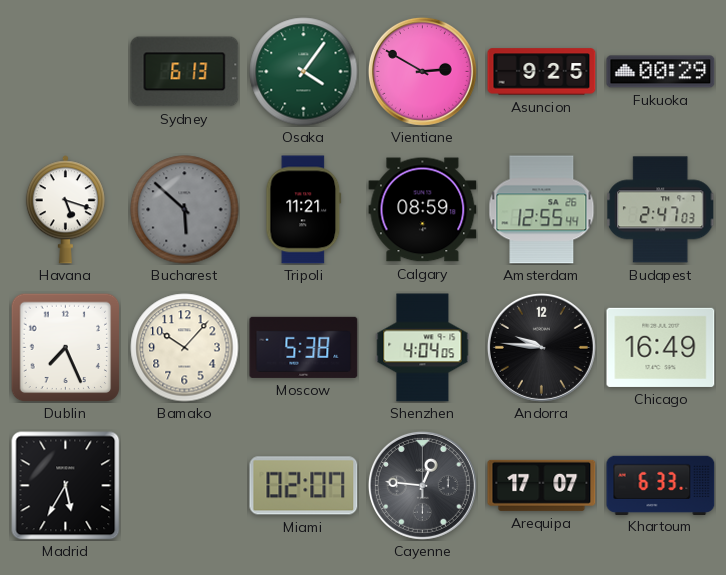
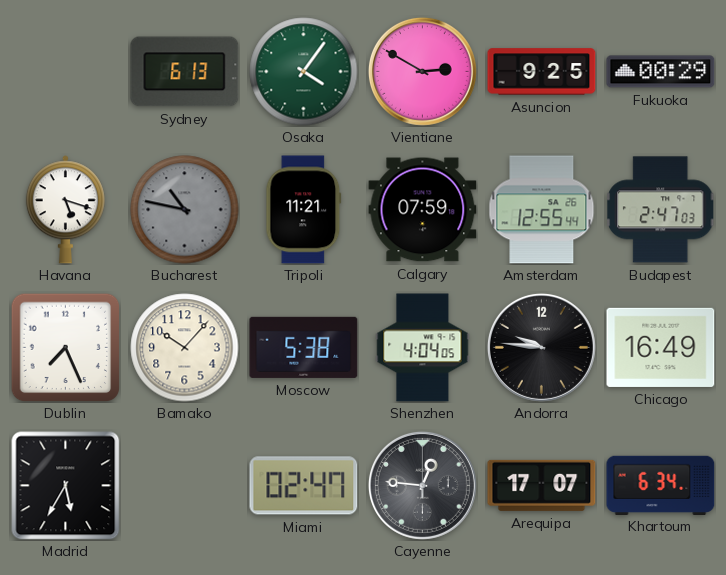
Bucharest: 5:52 -> 10:47
Calgary: 08:59 -> 07:59
Miami: 02:07 -> 02:47
Khartoum: 6:33 -> 6:34
